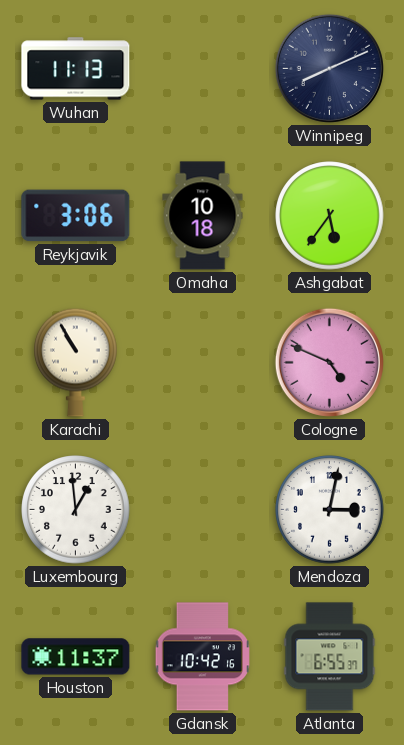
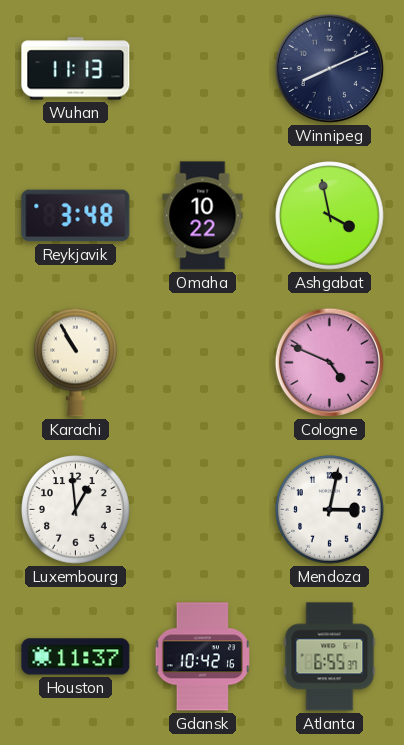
Reykjavik: 3:06 -> 3:48
Omaha: 10:18 -> 10:22
Ashgabat: 5:36 -> 3:58
